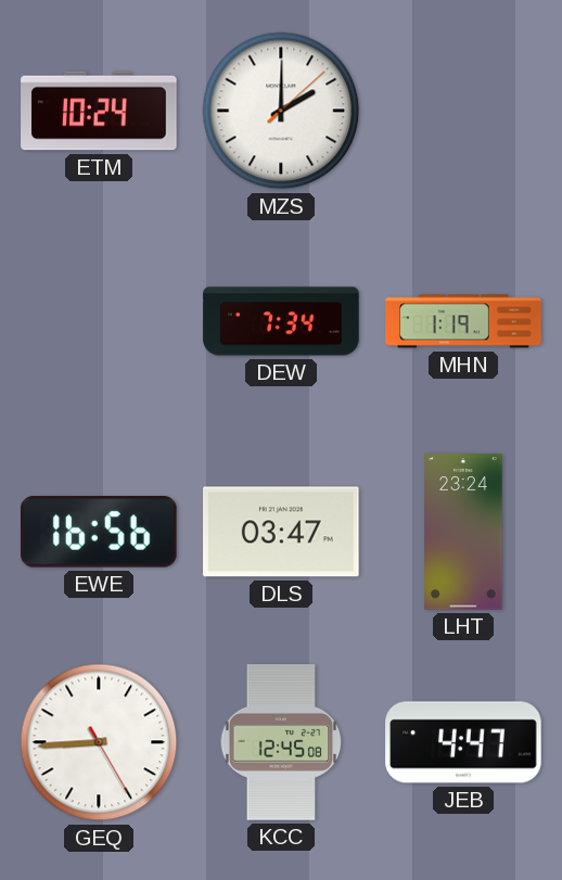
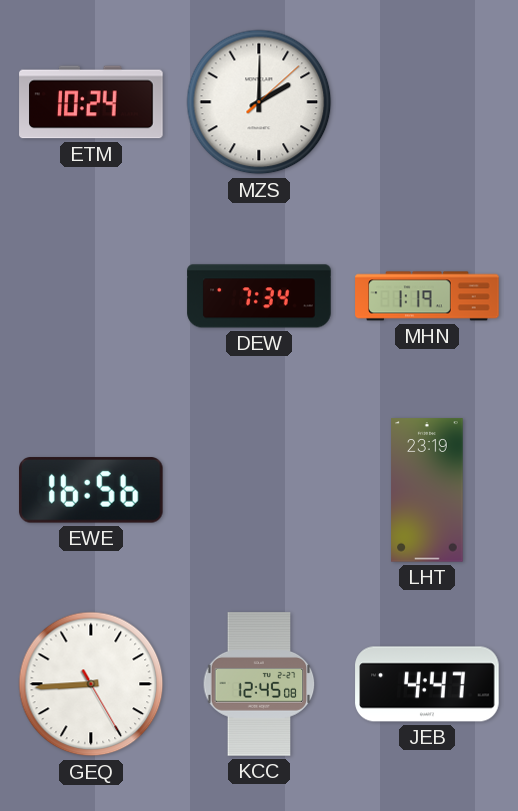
DLS: 03:47 -> none
LHT: 23:24 -> 23:19
